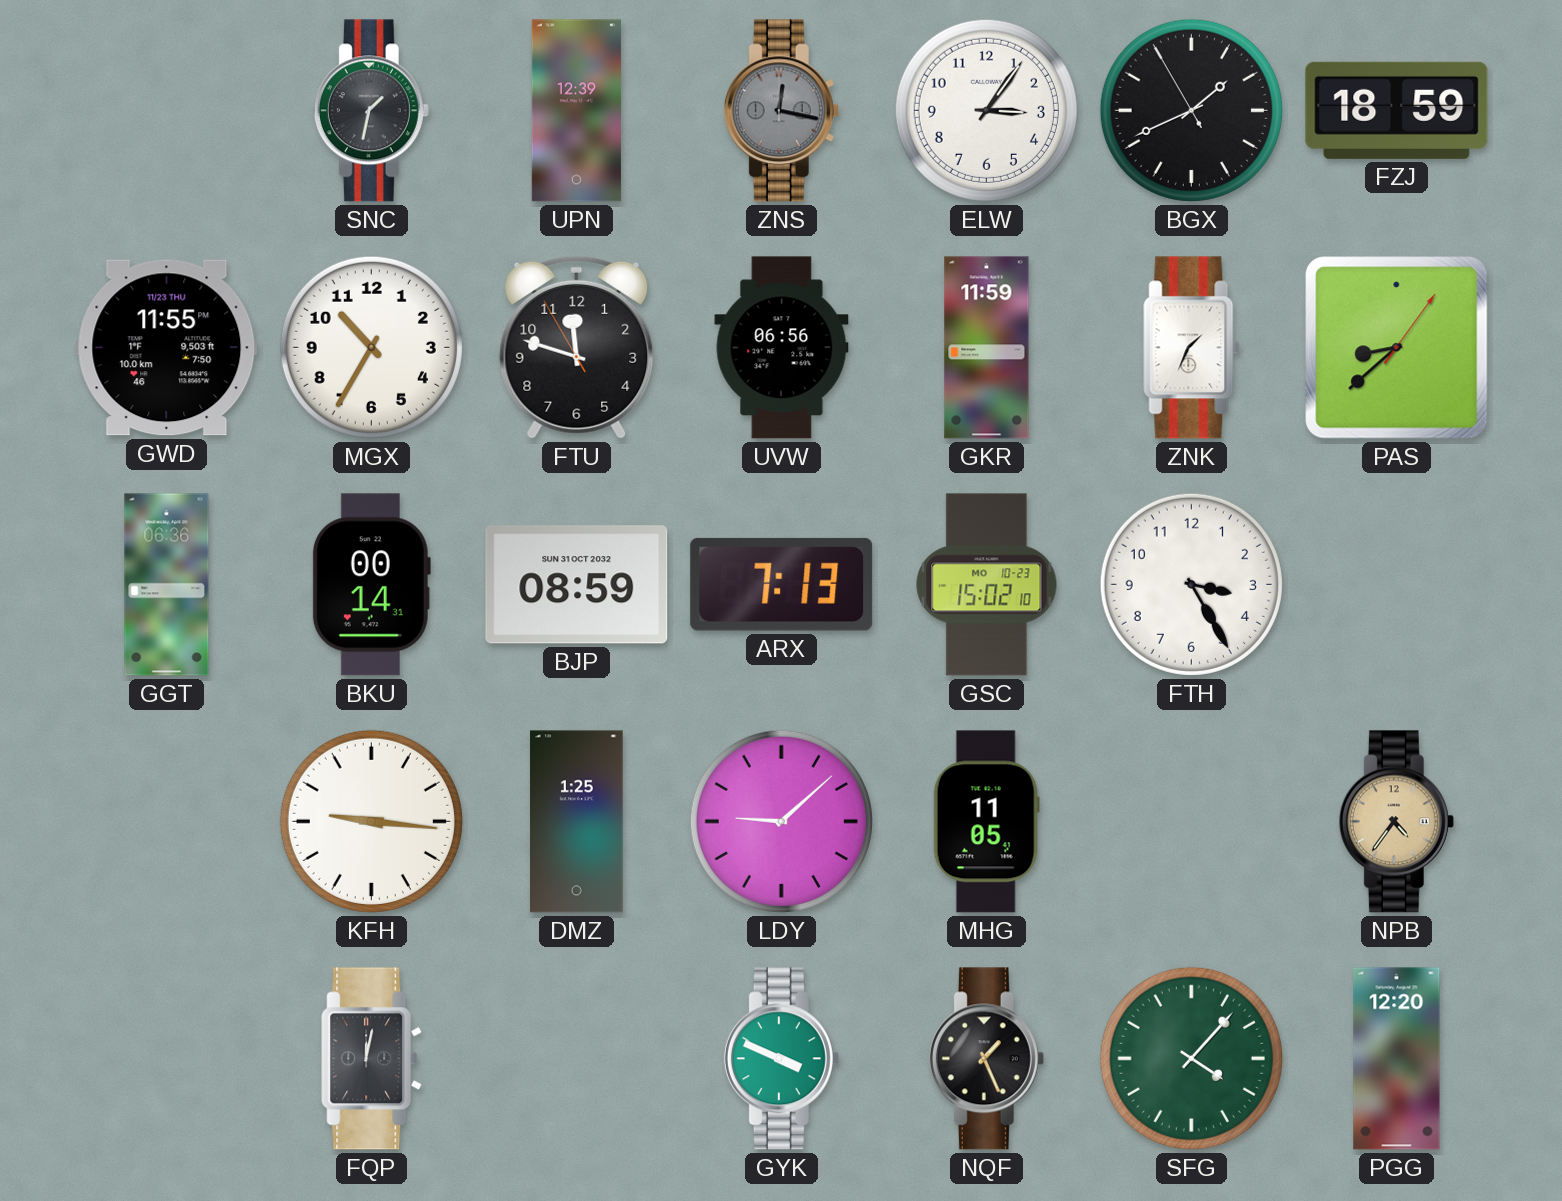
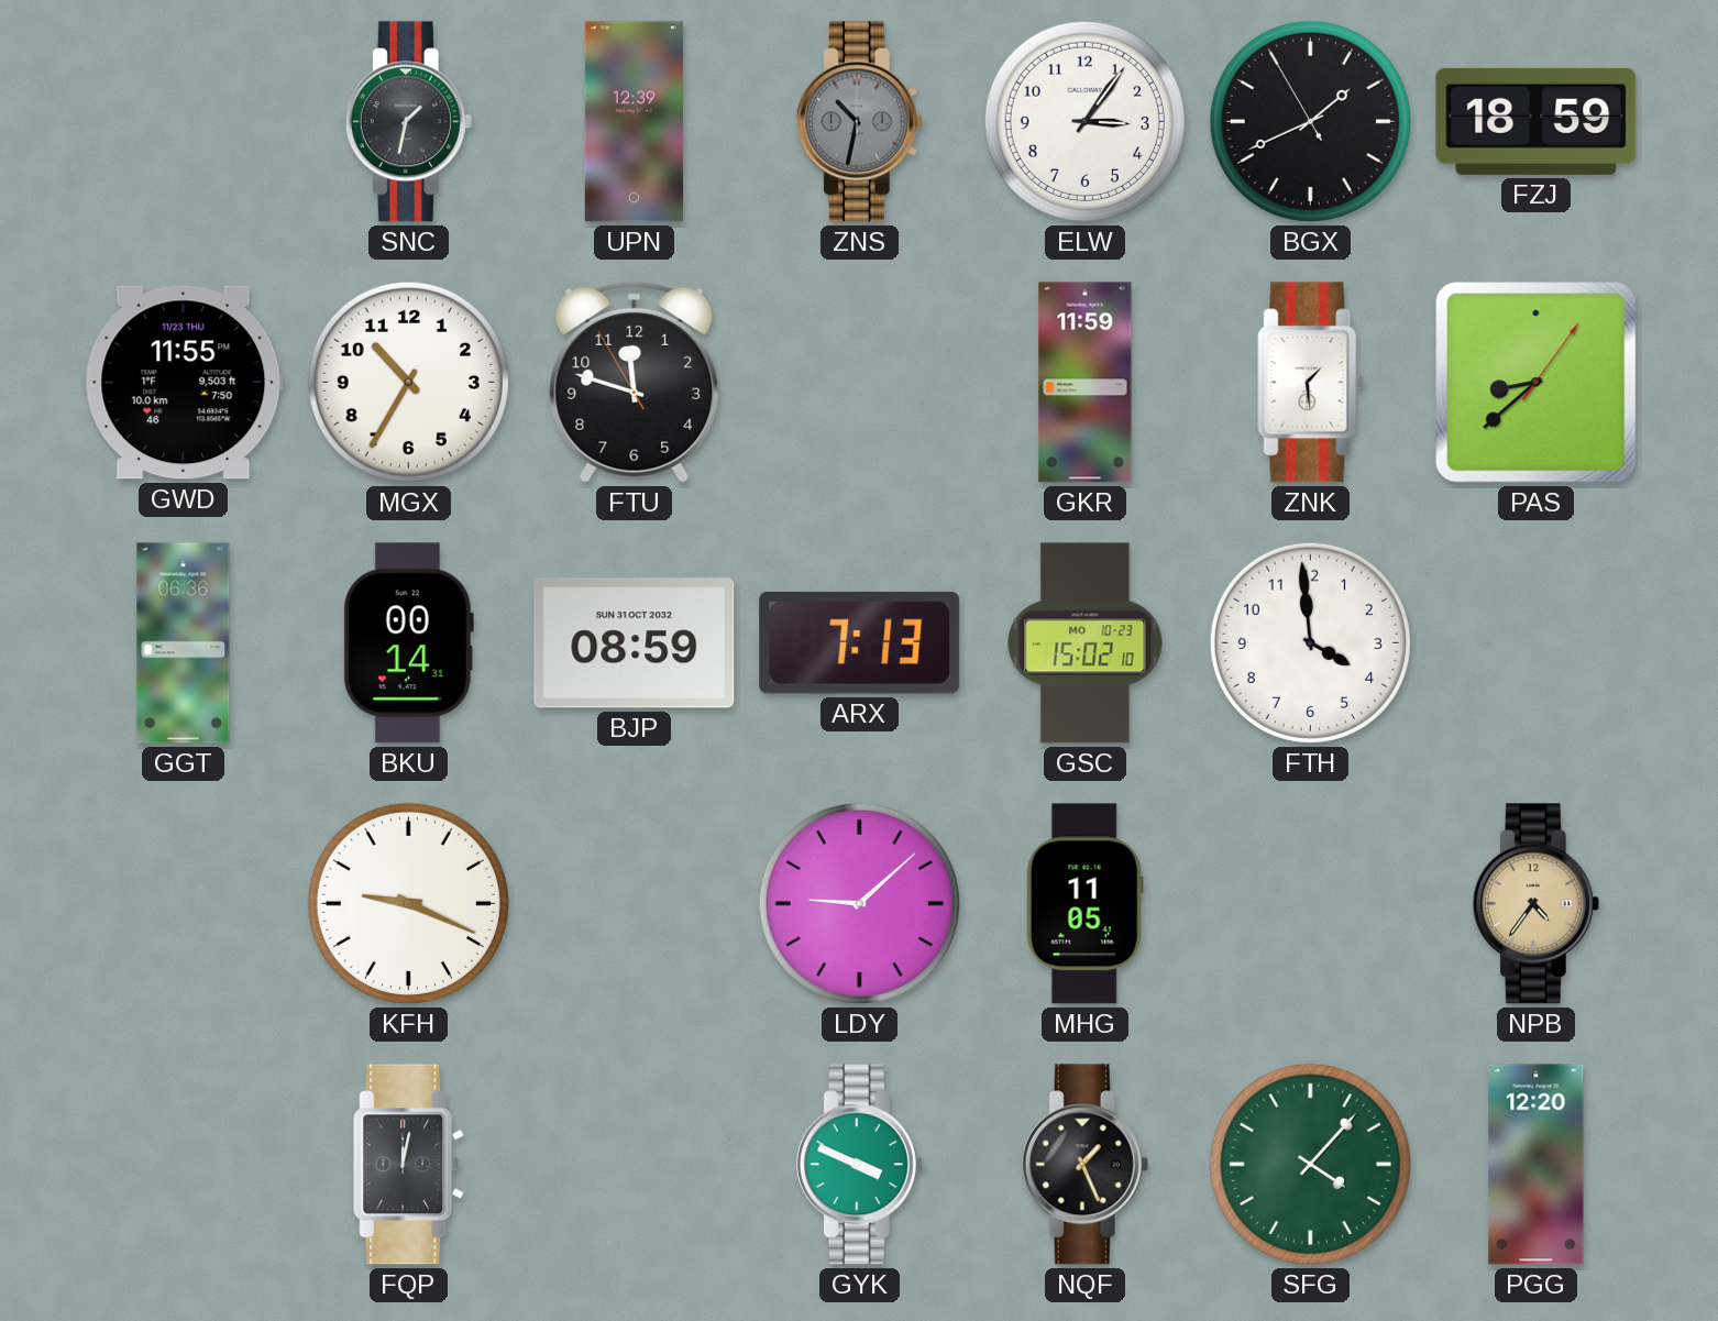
ZNS: 12:17 -> 10:32
UVW: 06:56 -> none
ZNK: 1:34 -> 1:29
FTH: 3:25 -> 3:59
KFH: 9:16 -> 9:19
DMZ: 1:25 -> none
